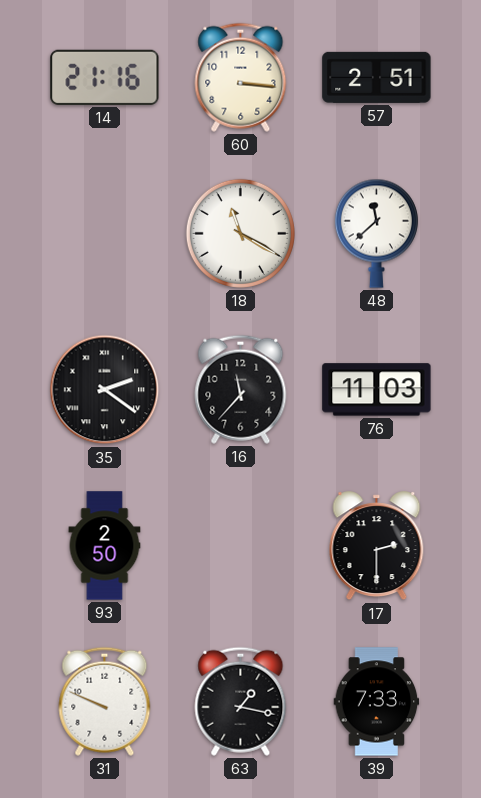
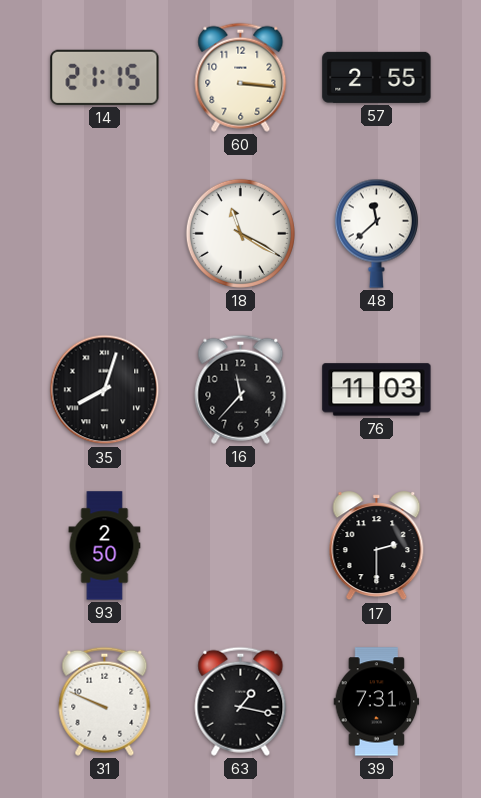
14: 21:16 -> 21:15
57: 2:51 -> 2:55
35: 2:21 -> 8:03
39: 7:33 -> 7:31
